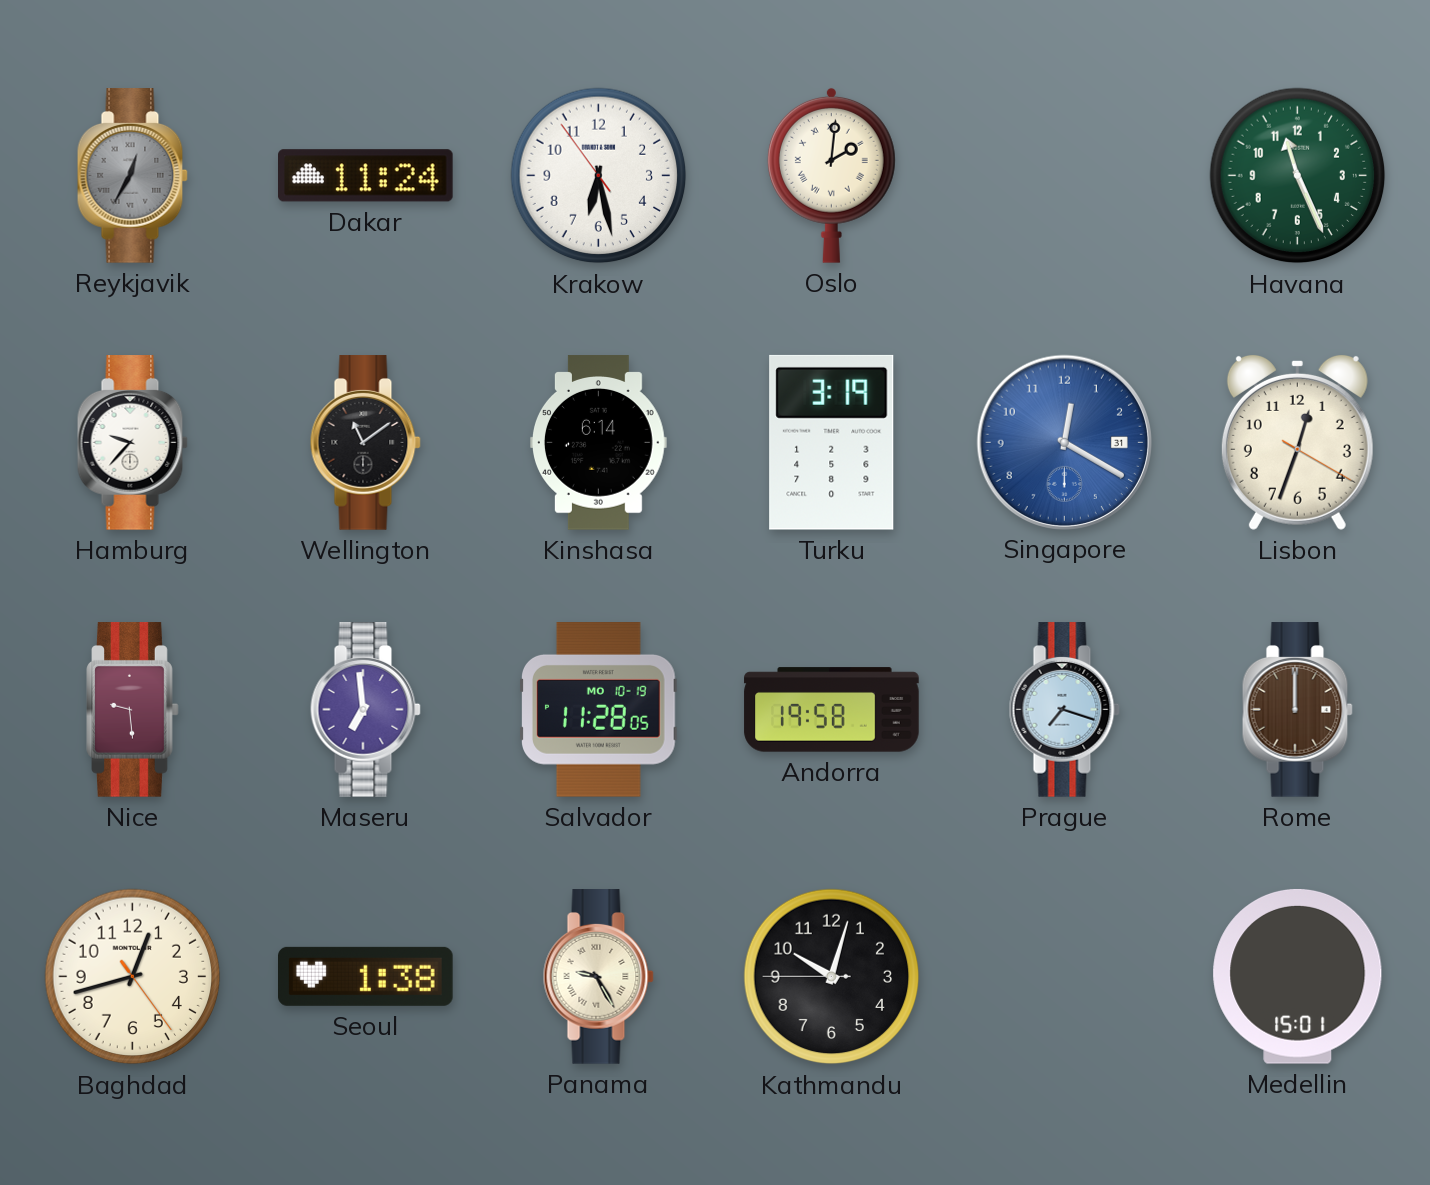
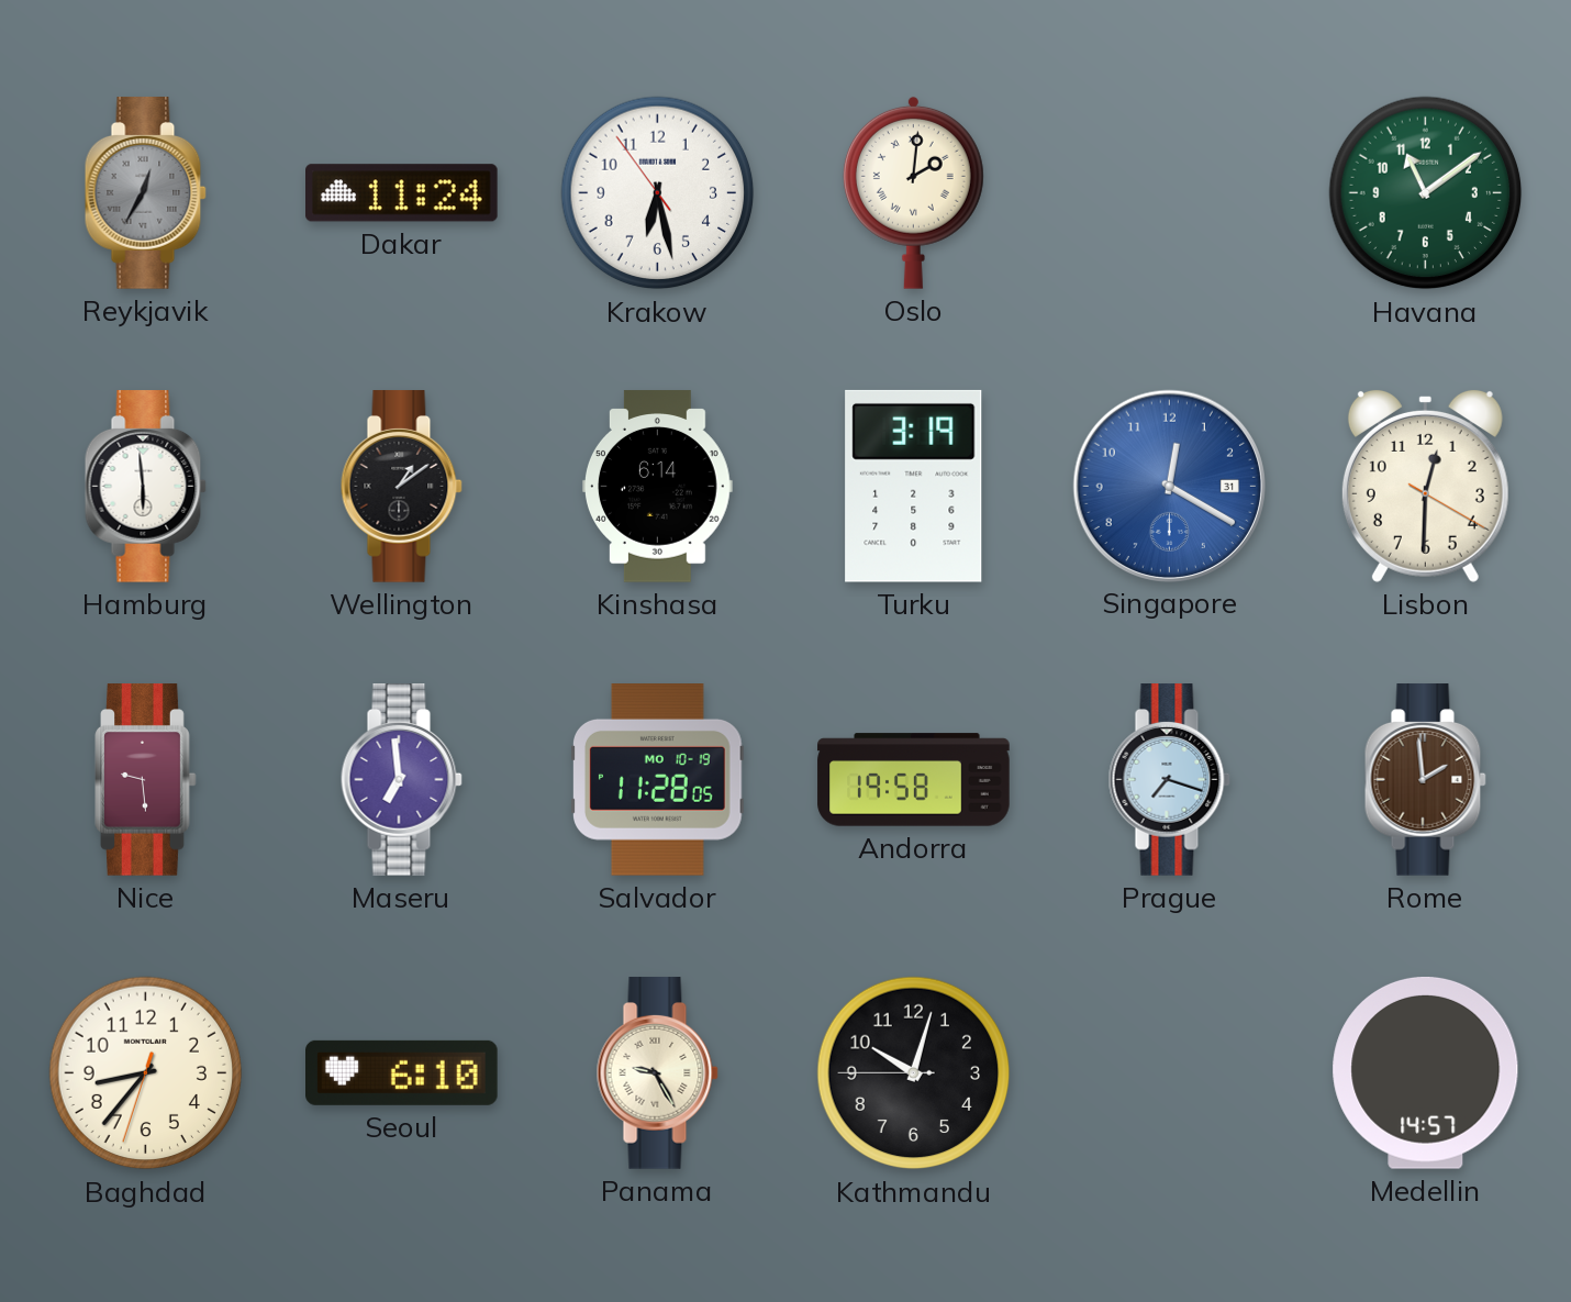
Havana: 11:26 -> 11:09
Hamburg: 9:37 -> 5:59
Wellington: 11:09 -> 1:09
Lisbon: 12:33 -> 12:30
Rome: 12:00 -> 1:59
Baghdad: 12:42 -> 8:36
Seoul: 1:38 -> 6:10
Medellin: 15:01 -> 14:57
